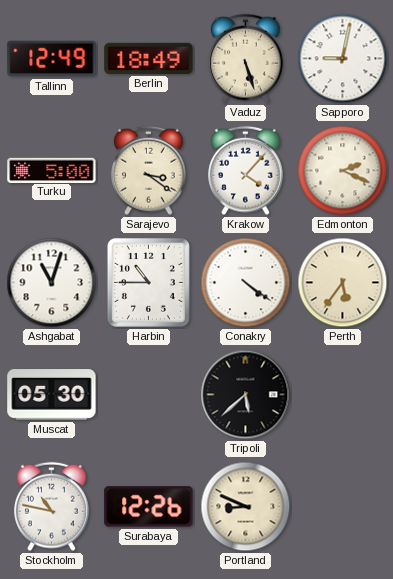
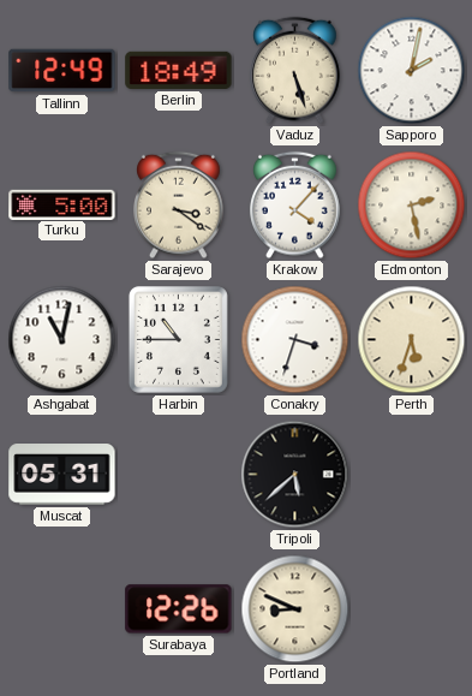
Sapporo: 9:02 -> 2:02
Edmonton: 2:19 -> 2:28
Ashgabat: 11:03 -> 11:02
Conakry: 4:21 -> 3:33
Perth: 5:36 -> 5:33
Muscat: 05:30 -> 05:31
Stockholm: 10:47 -> none
